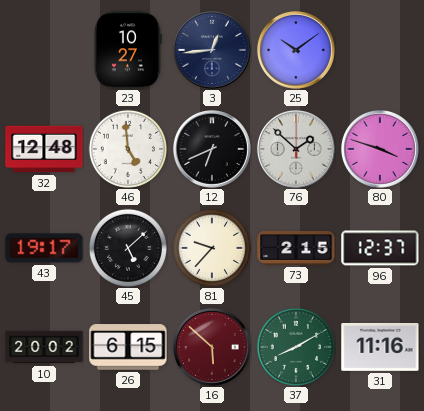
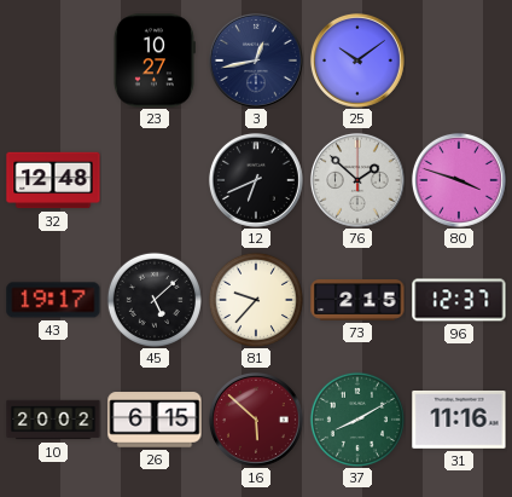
3: 12:44 -> 12:43
46: 4:59 -> none
